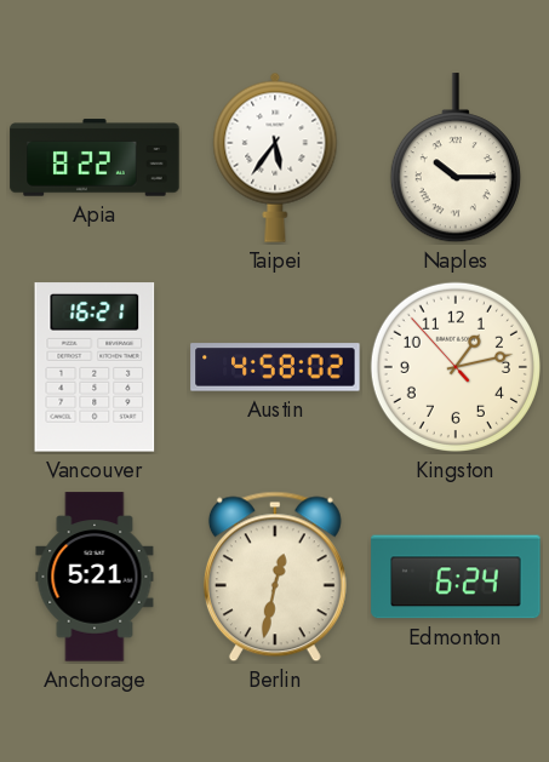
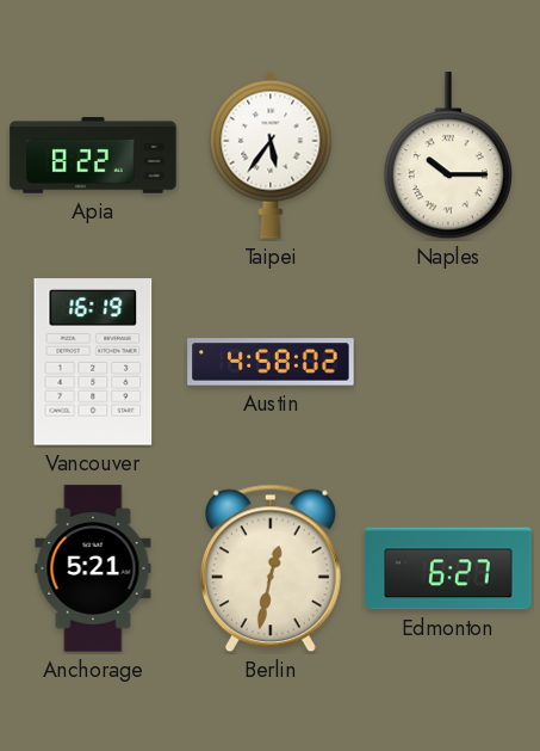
Vancouver: 16:21 -> 16:19
Kingston: 1:12 -> none
Edmonton: 6:24 -> 6:27
